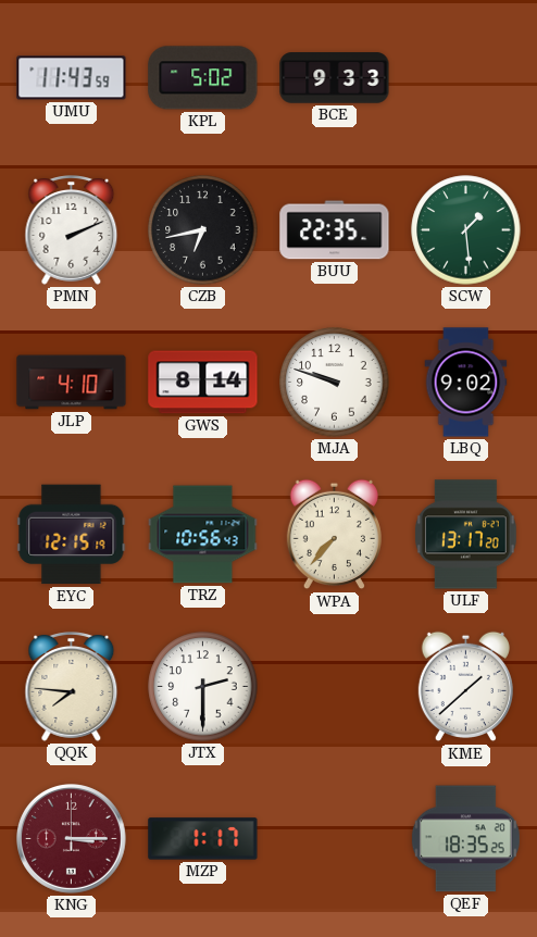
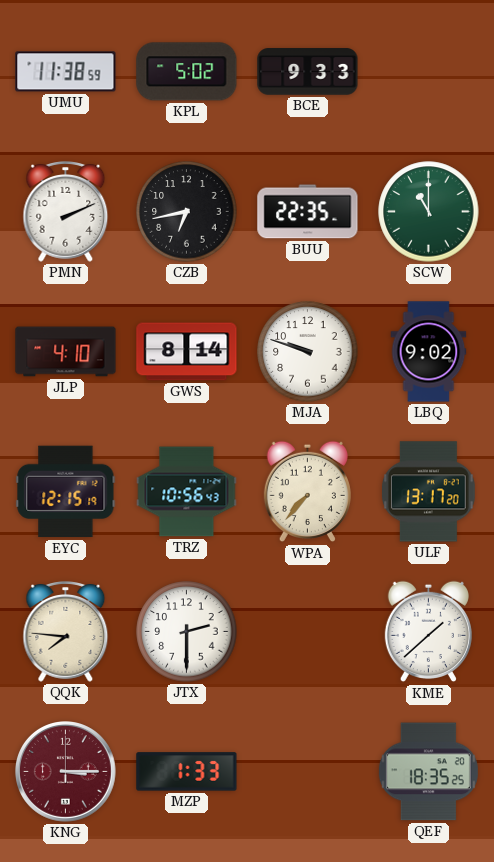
UMU: 11:43 -> 11:38
SCW: 1:29 -> 11:00
MZP: 1:17 -> 1:33
